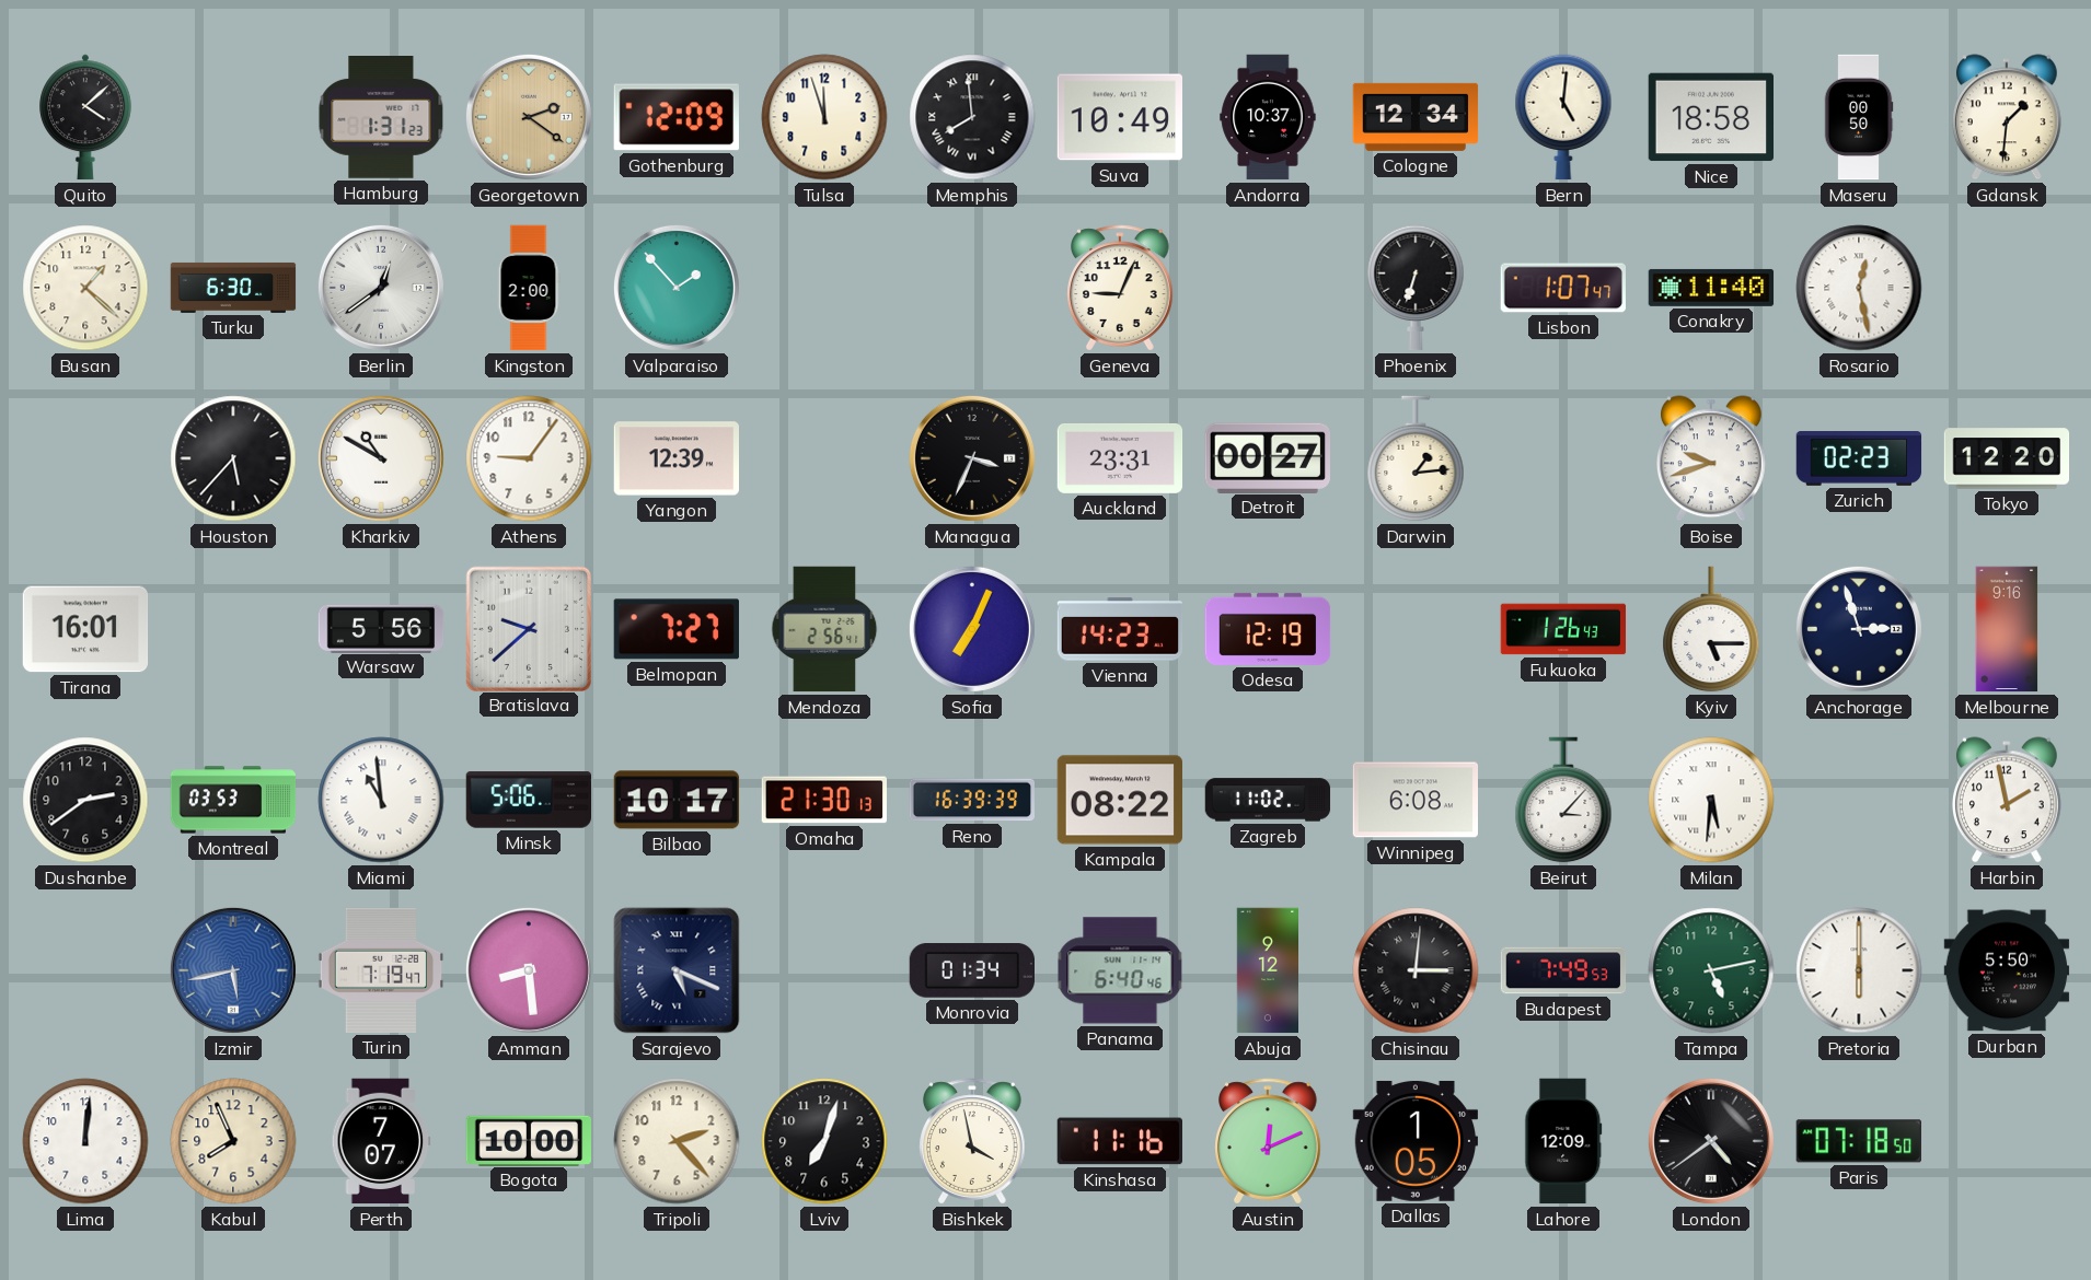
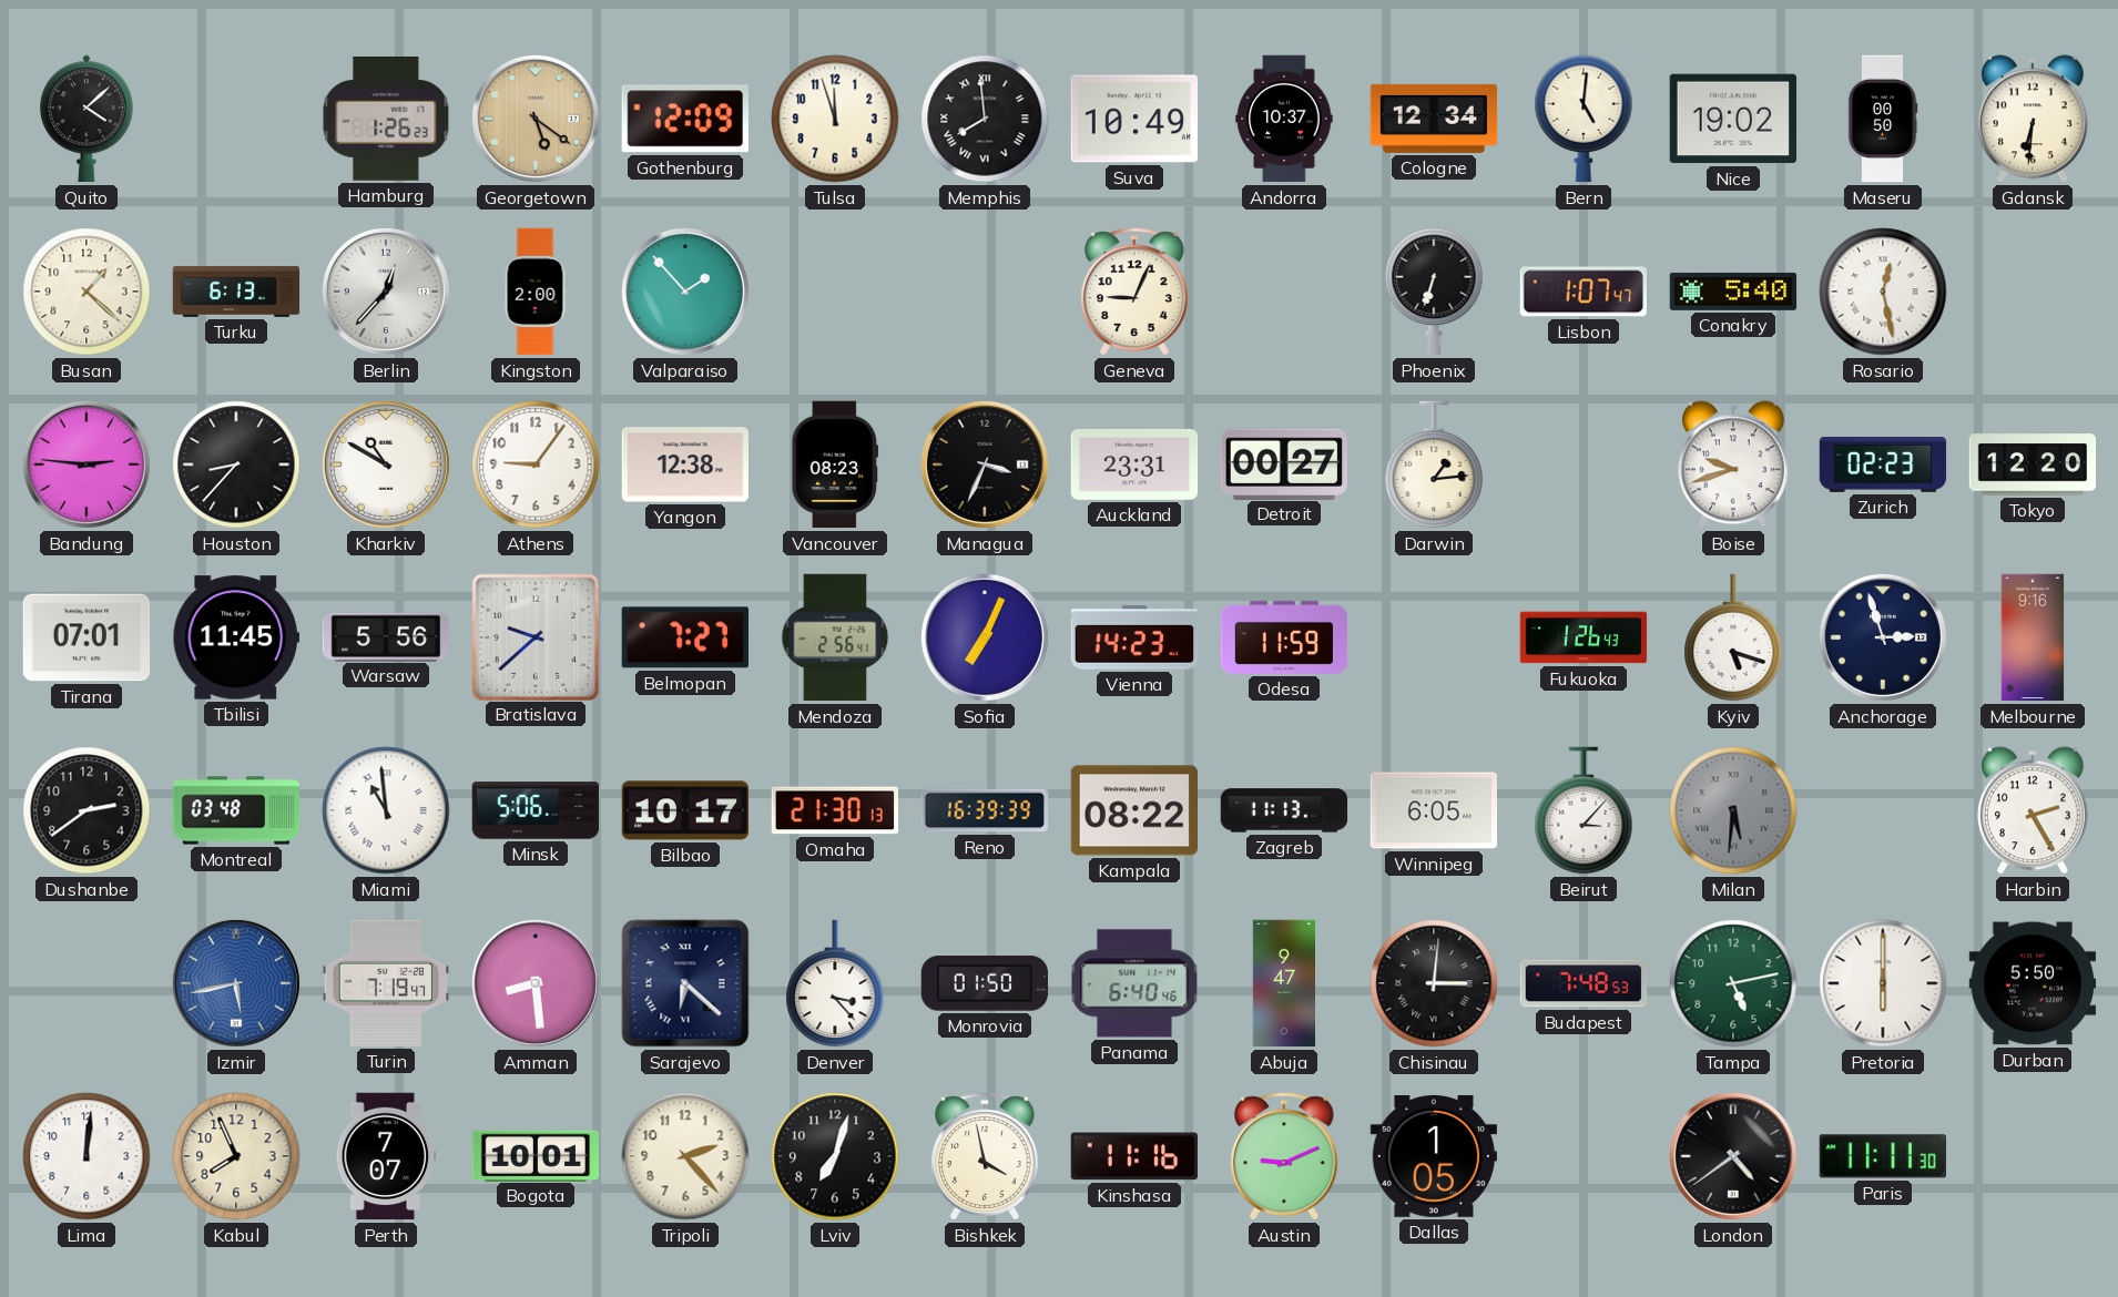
Hamburg: 1:31 -> 1:26
Georgetown: 2:21 -> 5:21
Nice: 18:58 -> 19:02
Gdansk: 1:31 -> 6:31
Turku: 6:30 -> 6:13
Berlin: 12:39 -> 12:37
Conakry: 11:40 -> 5:40
Bandung: none -> 2:46
Houston: 5:37 -> 8:37
Yangon: 12:39 -> 12:38
Vancouver: none -> 08:23
Tirana: 16:01 -> 07:01
Tbilisi: none -> 11:45
Odesa: 12:19 -> 11:59
Kyiv: 5:15 -> 5:18
Montreal: 03:53 -> 03:48
Zagreb: 11:02 -> 11:13
Winnipeg: 6:08 -> 6:05
Milan dial: white -> grey
Harbin: 1:58 -> 2:25
Sarajevo: 5:19 -> 6:22
Denver: none -> 3:23
Monrovia: 01:34 -> 01:50
Abuja: 9:12 -> 9:47
Budapest: 7:49 -> 7:48
Bogota: 10:00 -> 10:01
Austin: 12:11 -> 9:11
Lahore: 12:09 -> none
Paris: 07:18 -> 11:11
